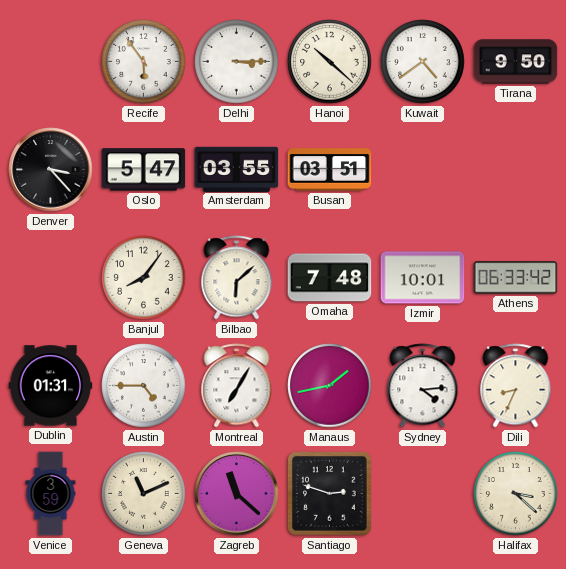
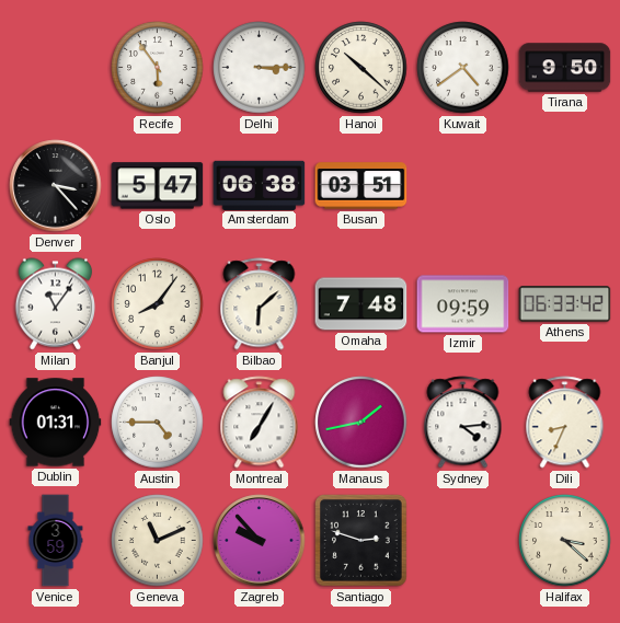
Amsterdam: 03:55 -> 06:38
Milan: none -> 11:06
Izmir: 10:01 -> 09:59
Zagreb: 11:22 -> 9:53
